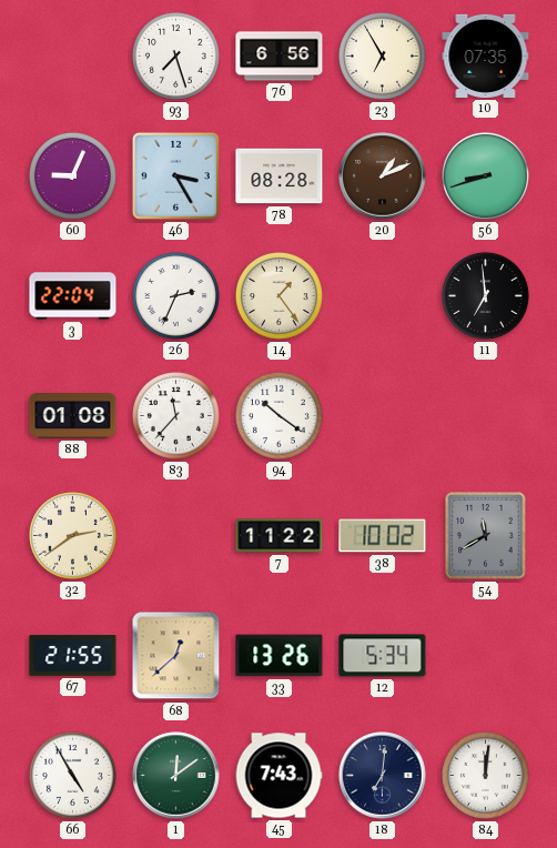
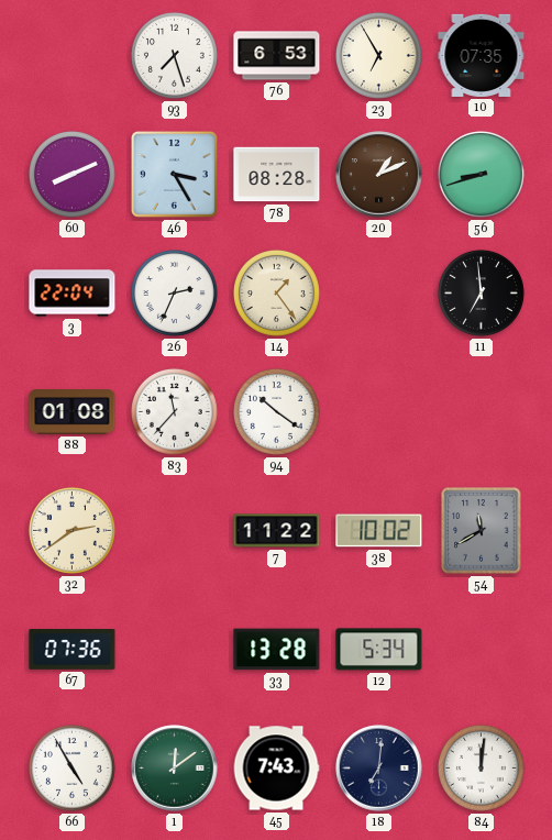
76: 6:56 -> 6:53
60: 9:04 -> 8:11
67: 21:55 -> 07:36
68: 12:38 -> none
33: 13:26 -> 13:28
